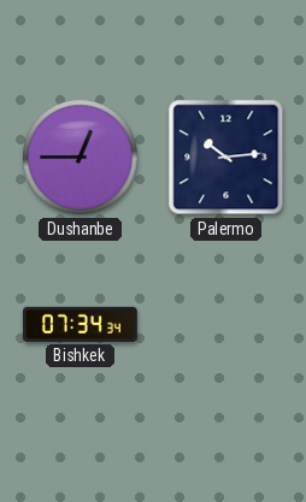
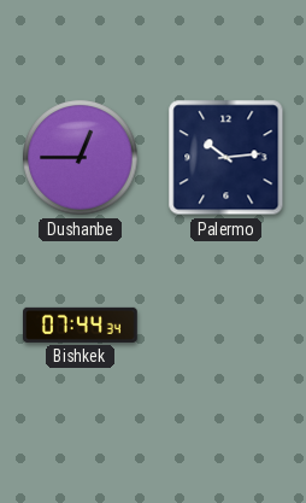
Bishkek: 07:34 -> 07:44
